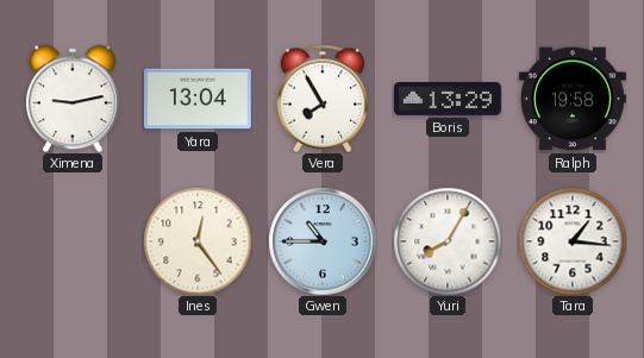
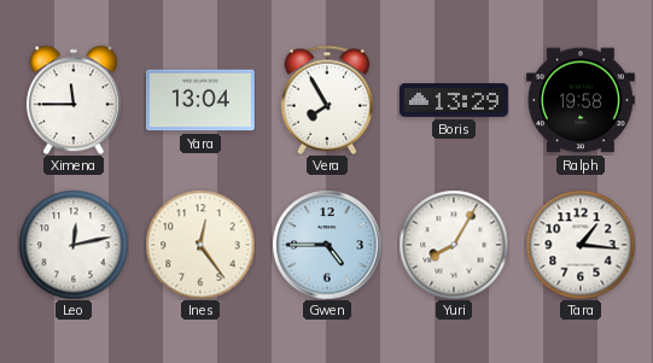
Ximena: 9:13 -> 11:45
Leo: none -> 12:13
Gwen: 10:45 -> 4:45
